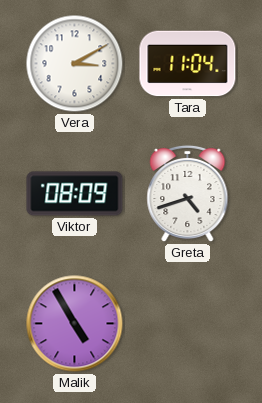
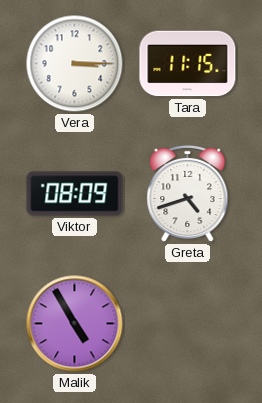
Vera: 3:10 -> 3:15
Tara: 11:04 -> 11:15
